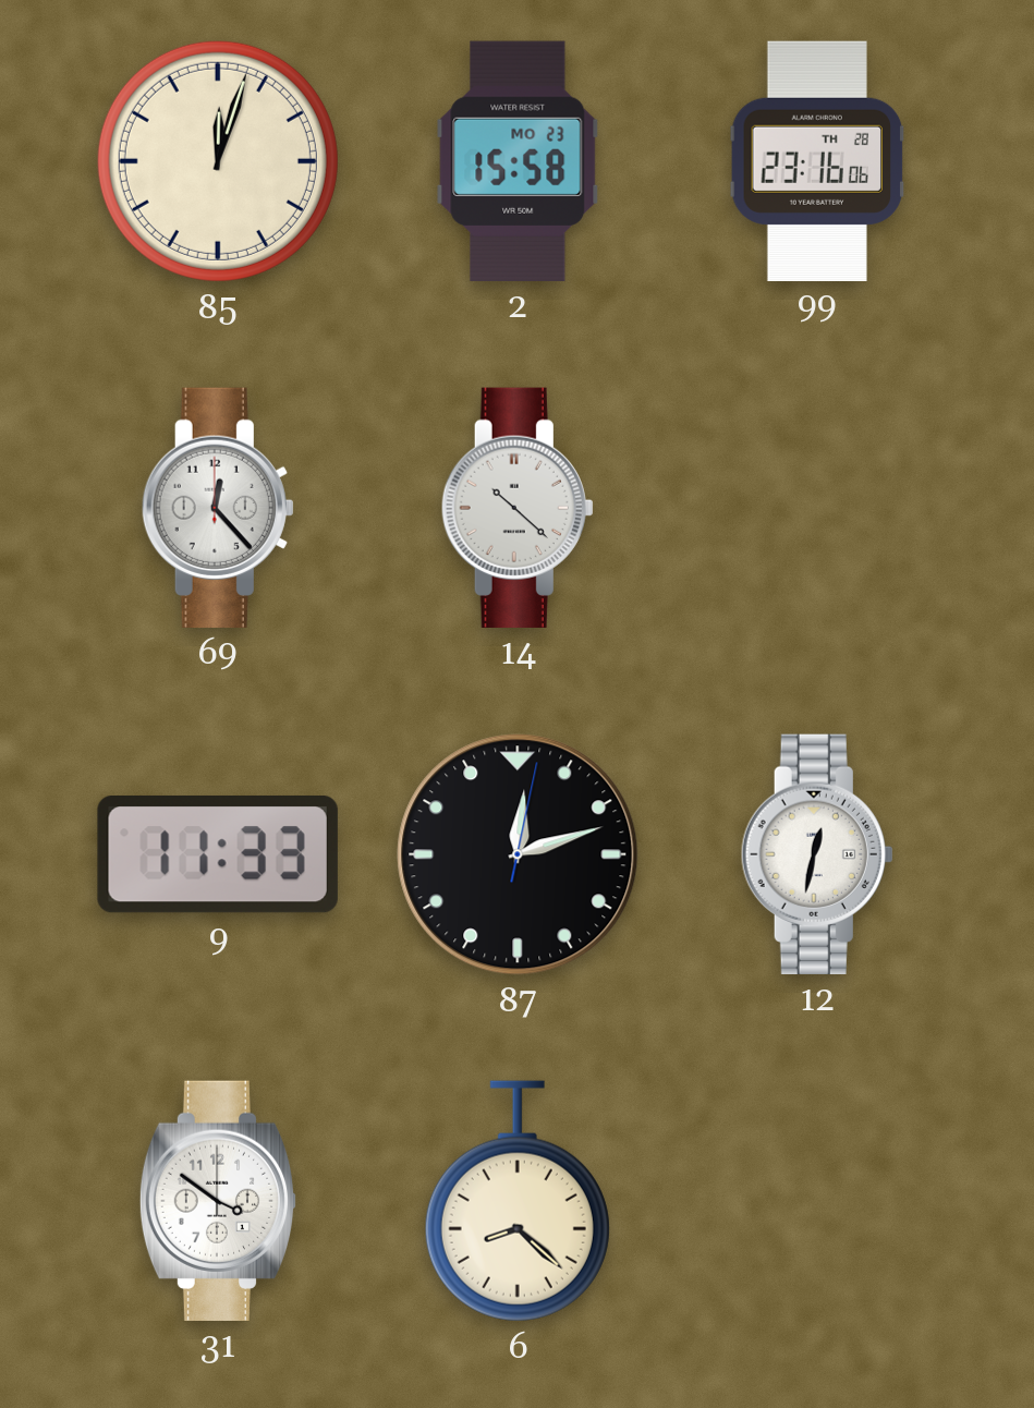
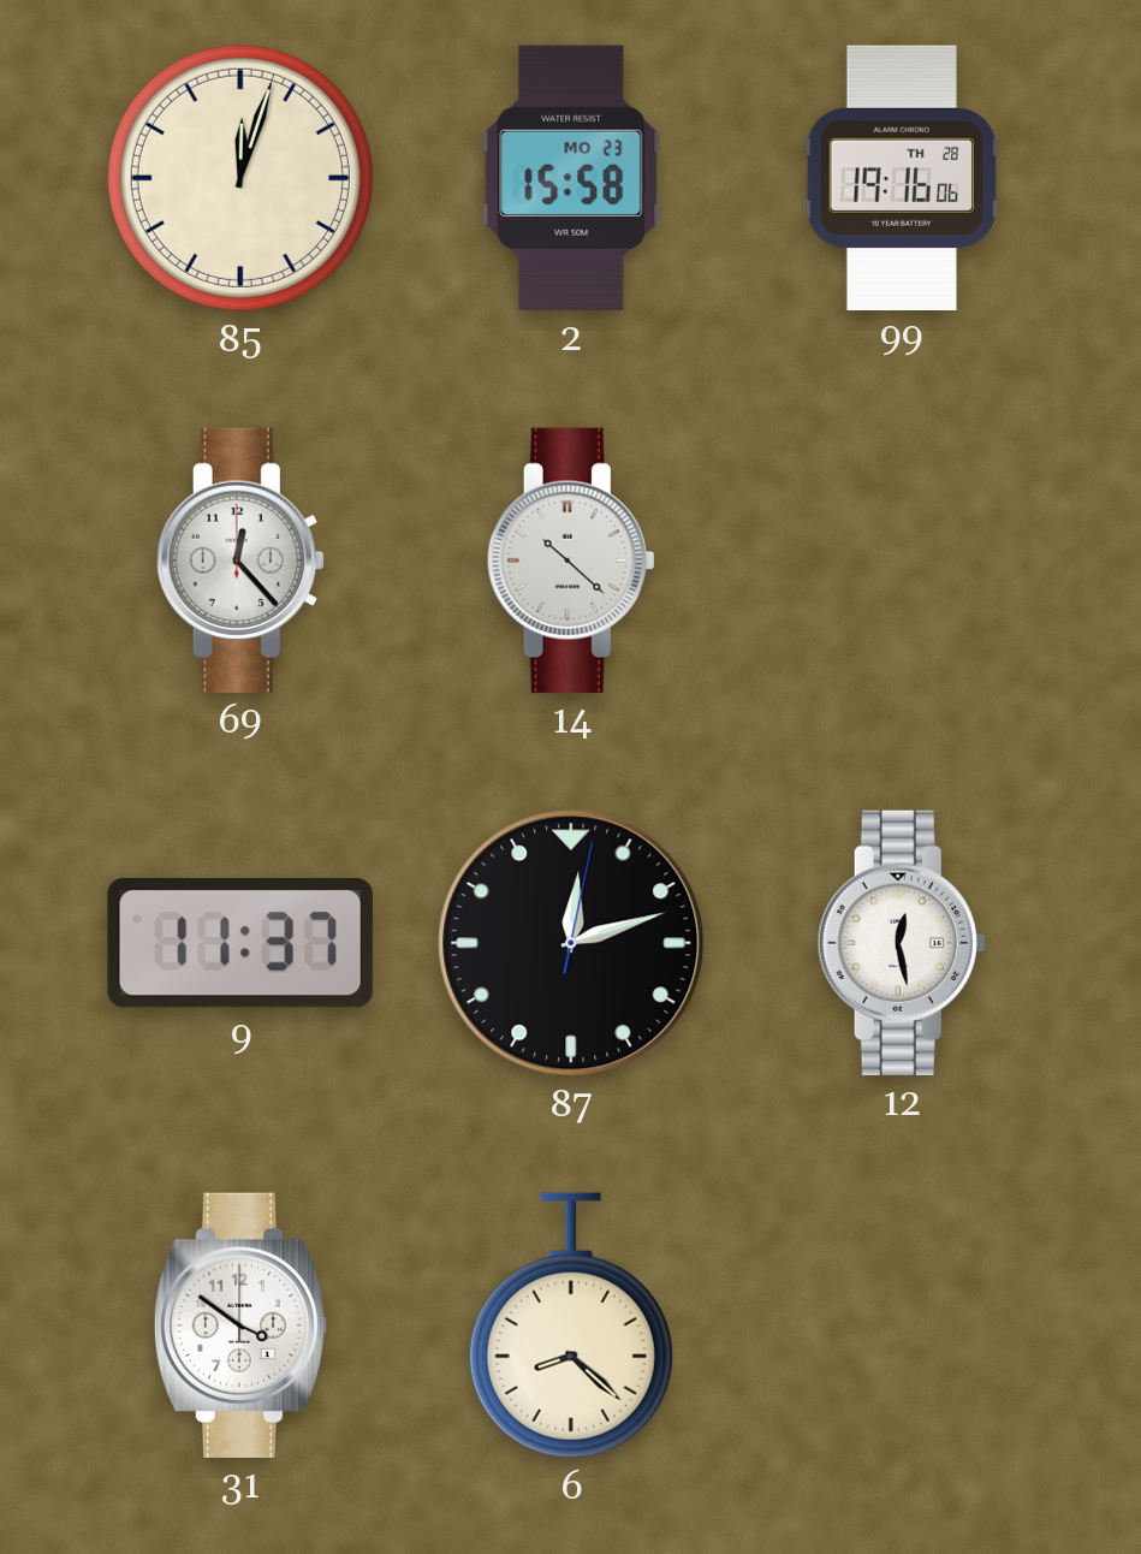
99: 23:16 -> 19:16
9: 11:33 -> 11:37
12: 12:32 -> 12:28
